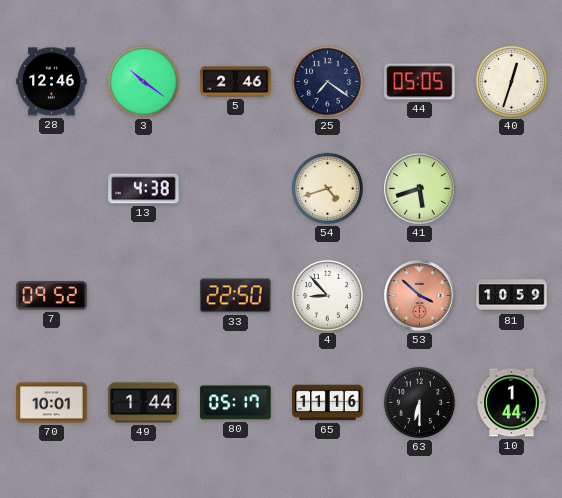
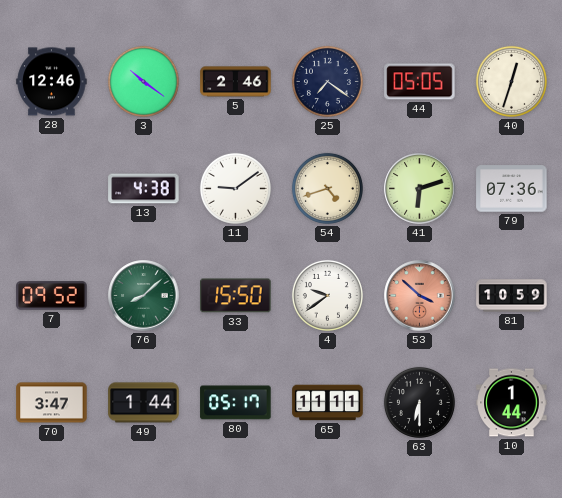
11: none -> 9:09
41: 5:42 -> 6:12
79: none -> 07:36
76: none -> 8:08
33: 22:50 -> 15:50
4: 8:53 -> 9:39
70: 10:01 -> 3:47
65: 11:16 -> 11:11
